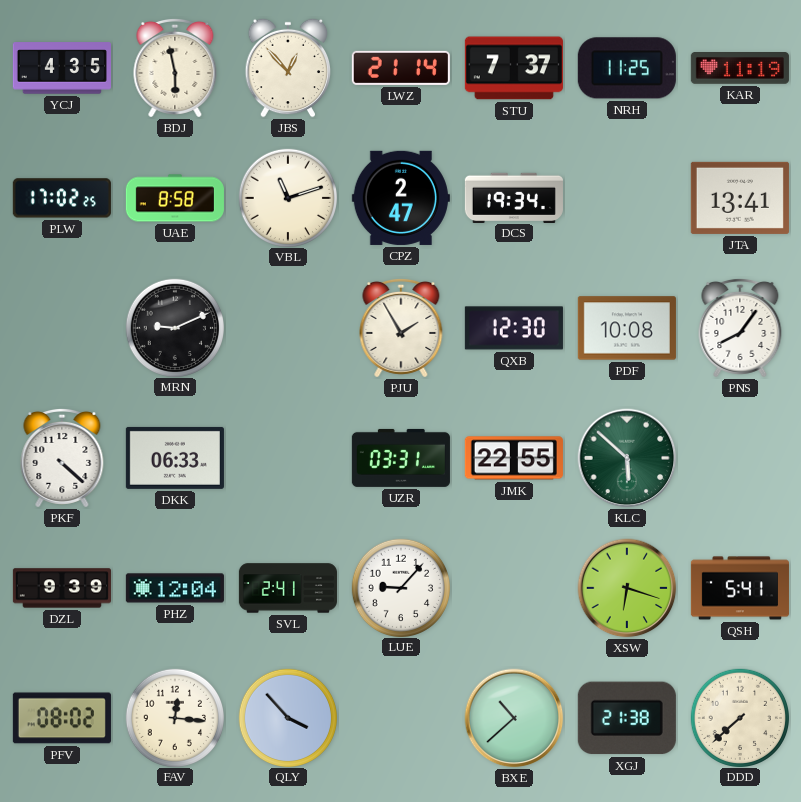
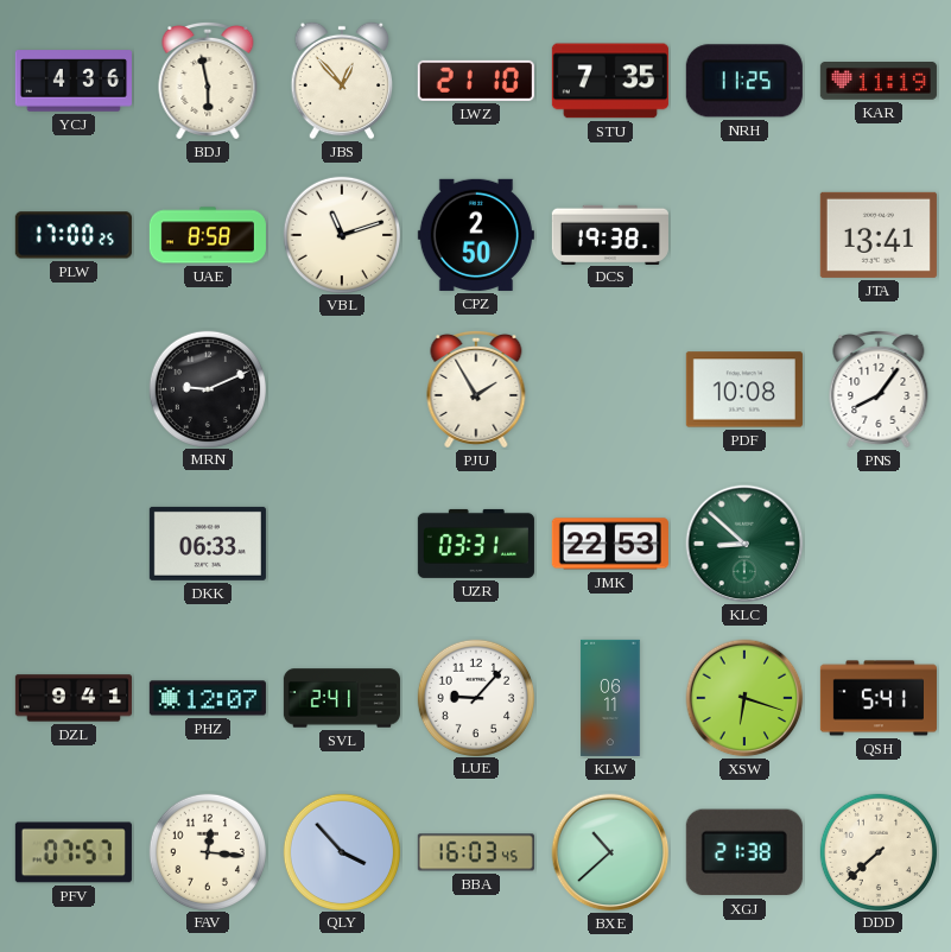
YCJ: 4:35 -> 4:36
LWZ: 21:14 -> 21:10
STU: 7:37 -> 7:35
PLW: 17:02 -> 17:00
CPZ: 2:47 -> 2:50
DCS: 19:34 -> 19:38
QXB: 12:30 -> none
PKF: 4:22 -> none
JMK: 22:55 -> 22:53
KLC: 5:52 -> 8:52
DZL: 9:39 -> 9:41
PHZ: 12:04 -> 12:07
KLW: none -> 06:11
PFV: 08:02 -> 07:57
BBA: none -> 16:03
